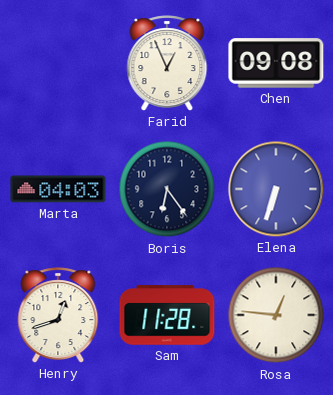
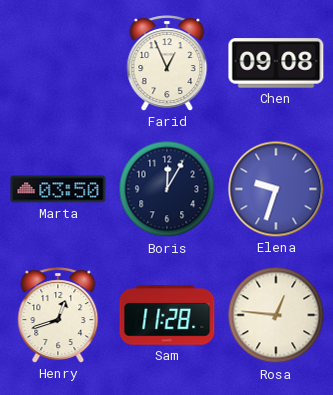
Marta: 04:03 -> 03:50
Boris: 6:24 -> 12:05
Elena: 6:33 -> 9:33
